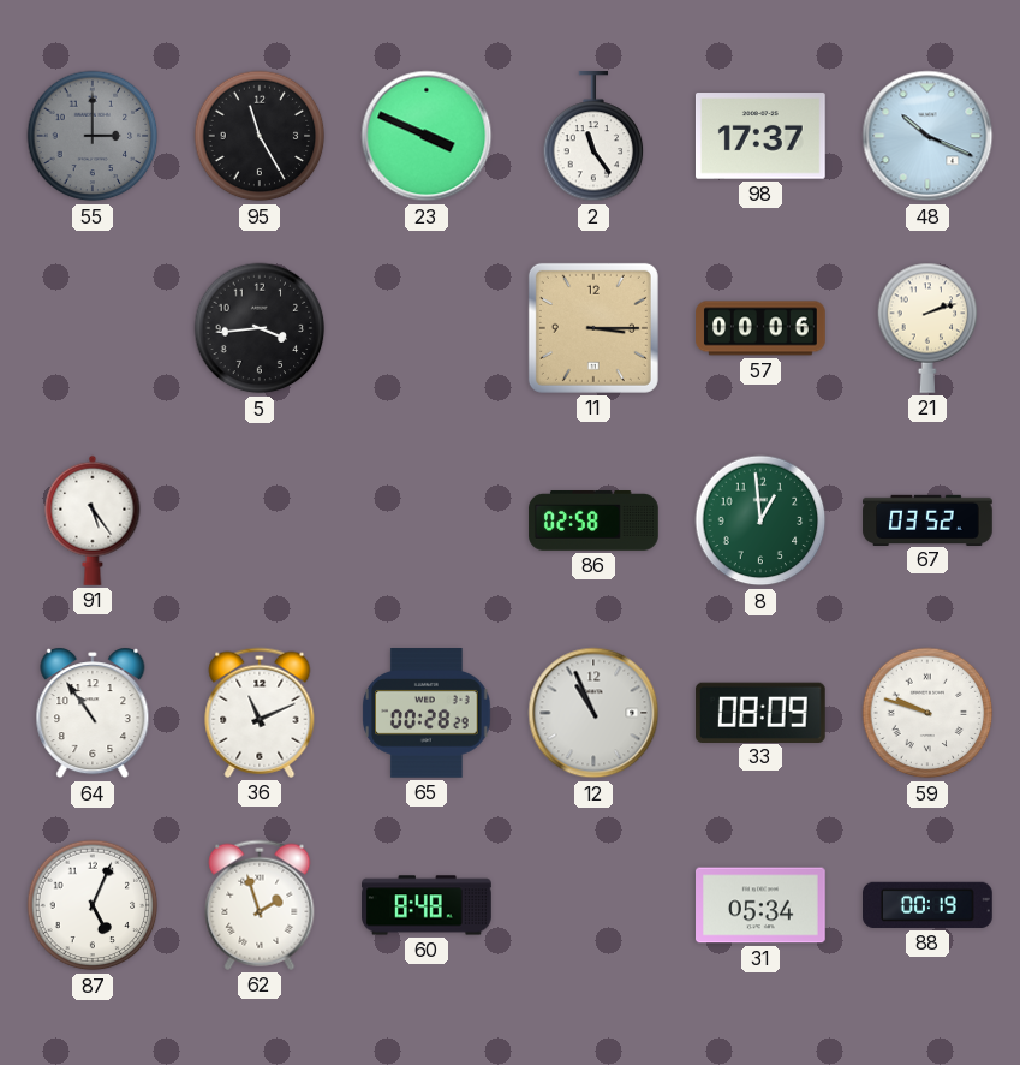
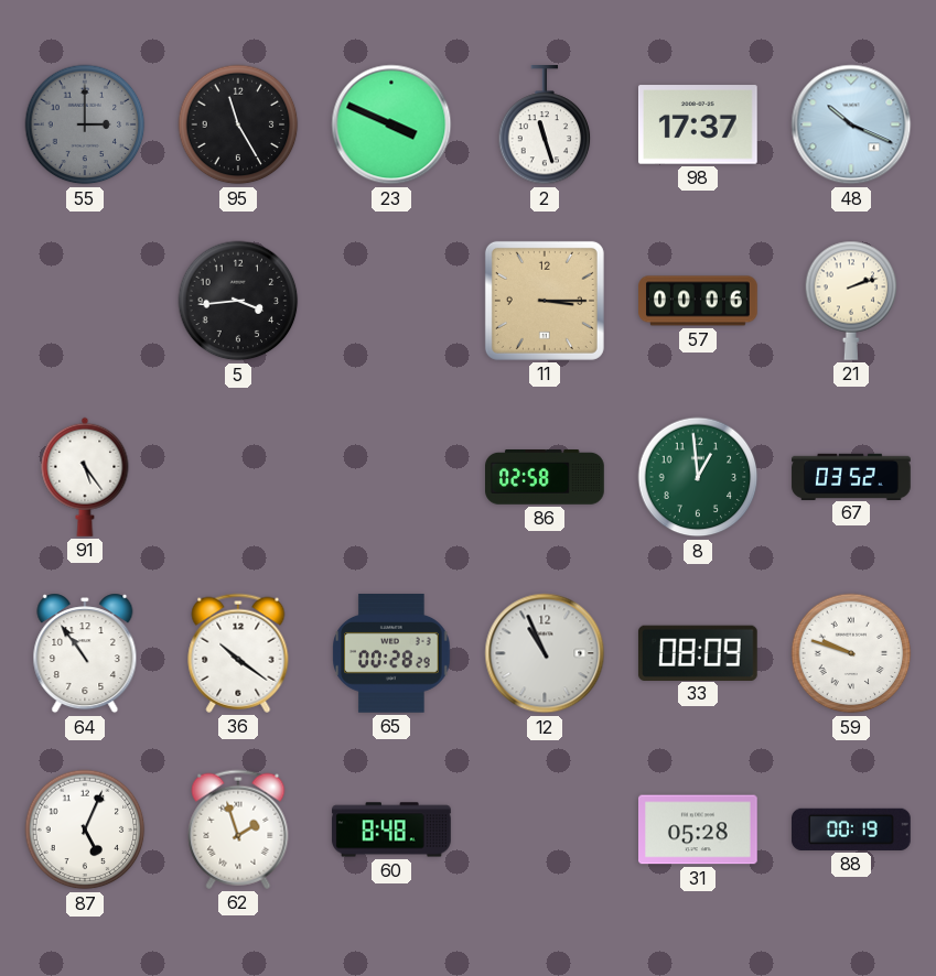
2: 11:24 -> 11:27
36: 11:11 -> 10:21
31: 05:34 -> 05:28
